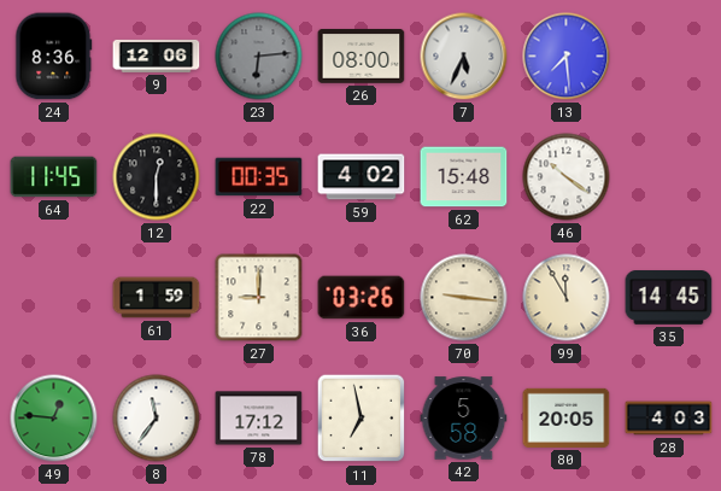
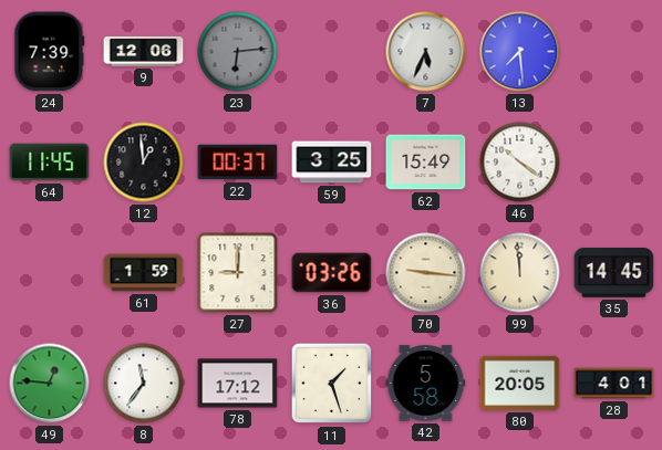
24: 8:36 -> 7:39
26: 08:00 -> none
12: 12:30 -> 12:59
22: 00:35 -> 00:37
59: 4:02 -> 3:25
62: 15:48 -> 15:49
99: 11:55 -> 11:59
11: 6:58 -> 1:27
28: 4:03 -> 4:01
